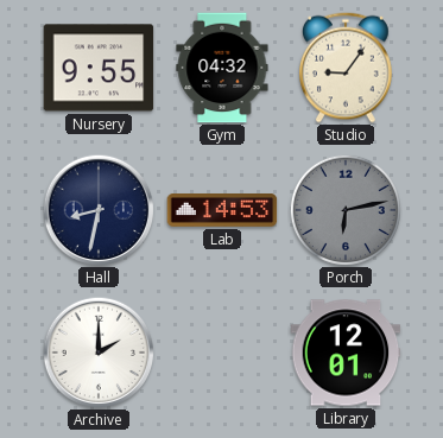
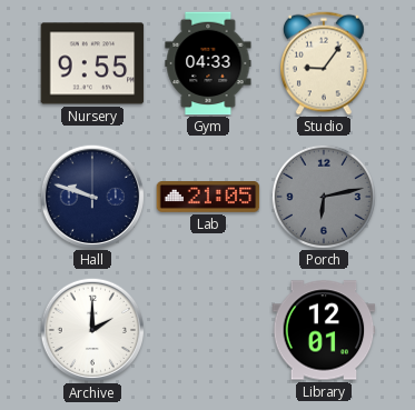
Gym: 04:32 -> 04:33
Hall: 8:32 -> 9:48
Lab: 14:53 -> 21:05
